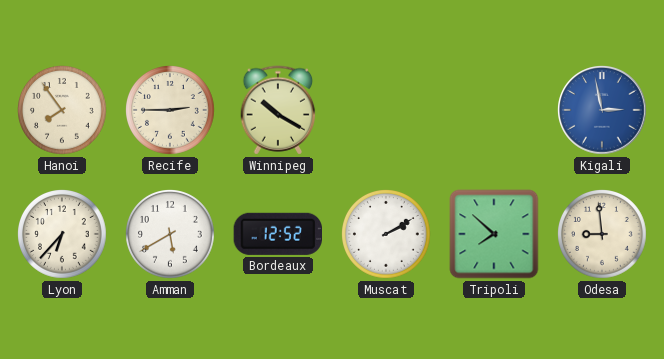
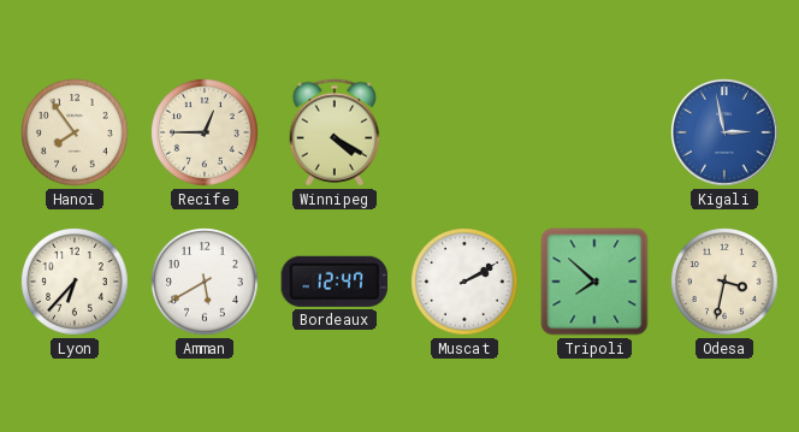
Recife: 2:45 -> 12:45
Winnipeg: 10:20 -> 4:20
Bordeaux: 12:52 -> 12:47
Odesa: 8:59 -> 3:32
